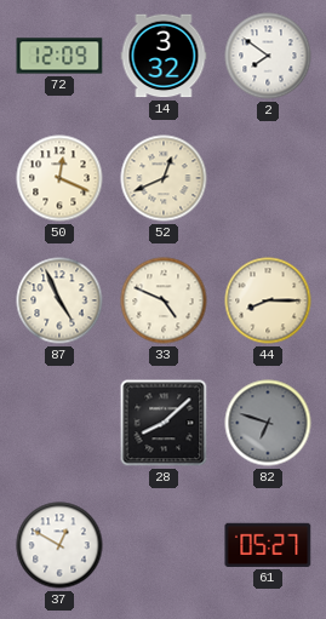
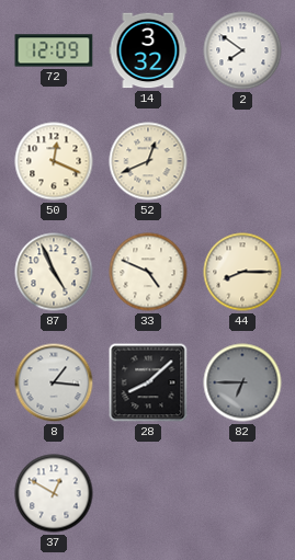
8: none -> 1:16
82: 6:48 -> 6:45
61: 05:27 -> none
